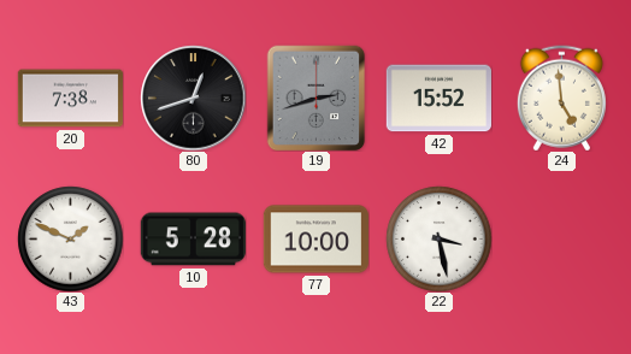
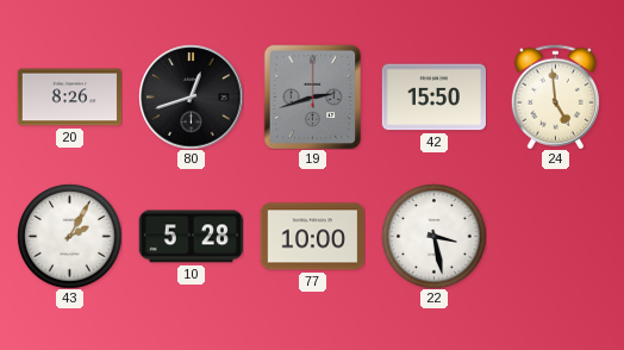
20: 7:38 -> 8:26
42: 15:52 -> 15:50
43: 1:49 -> 2:05
